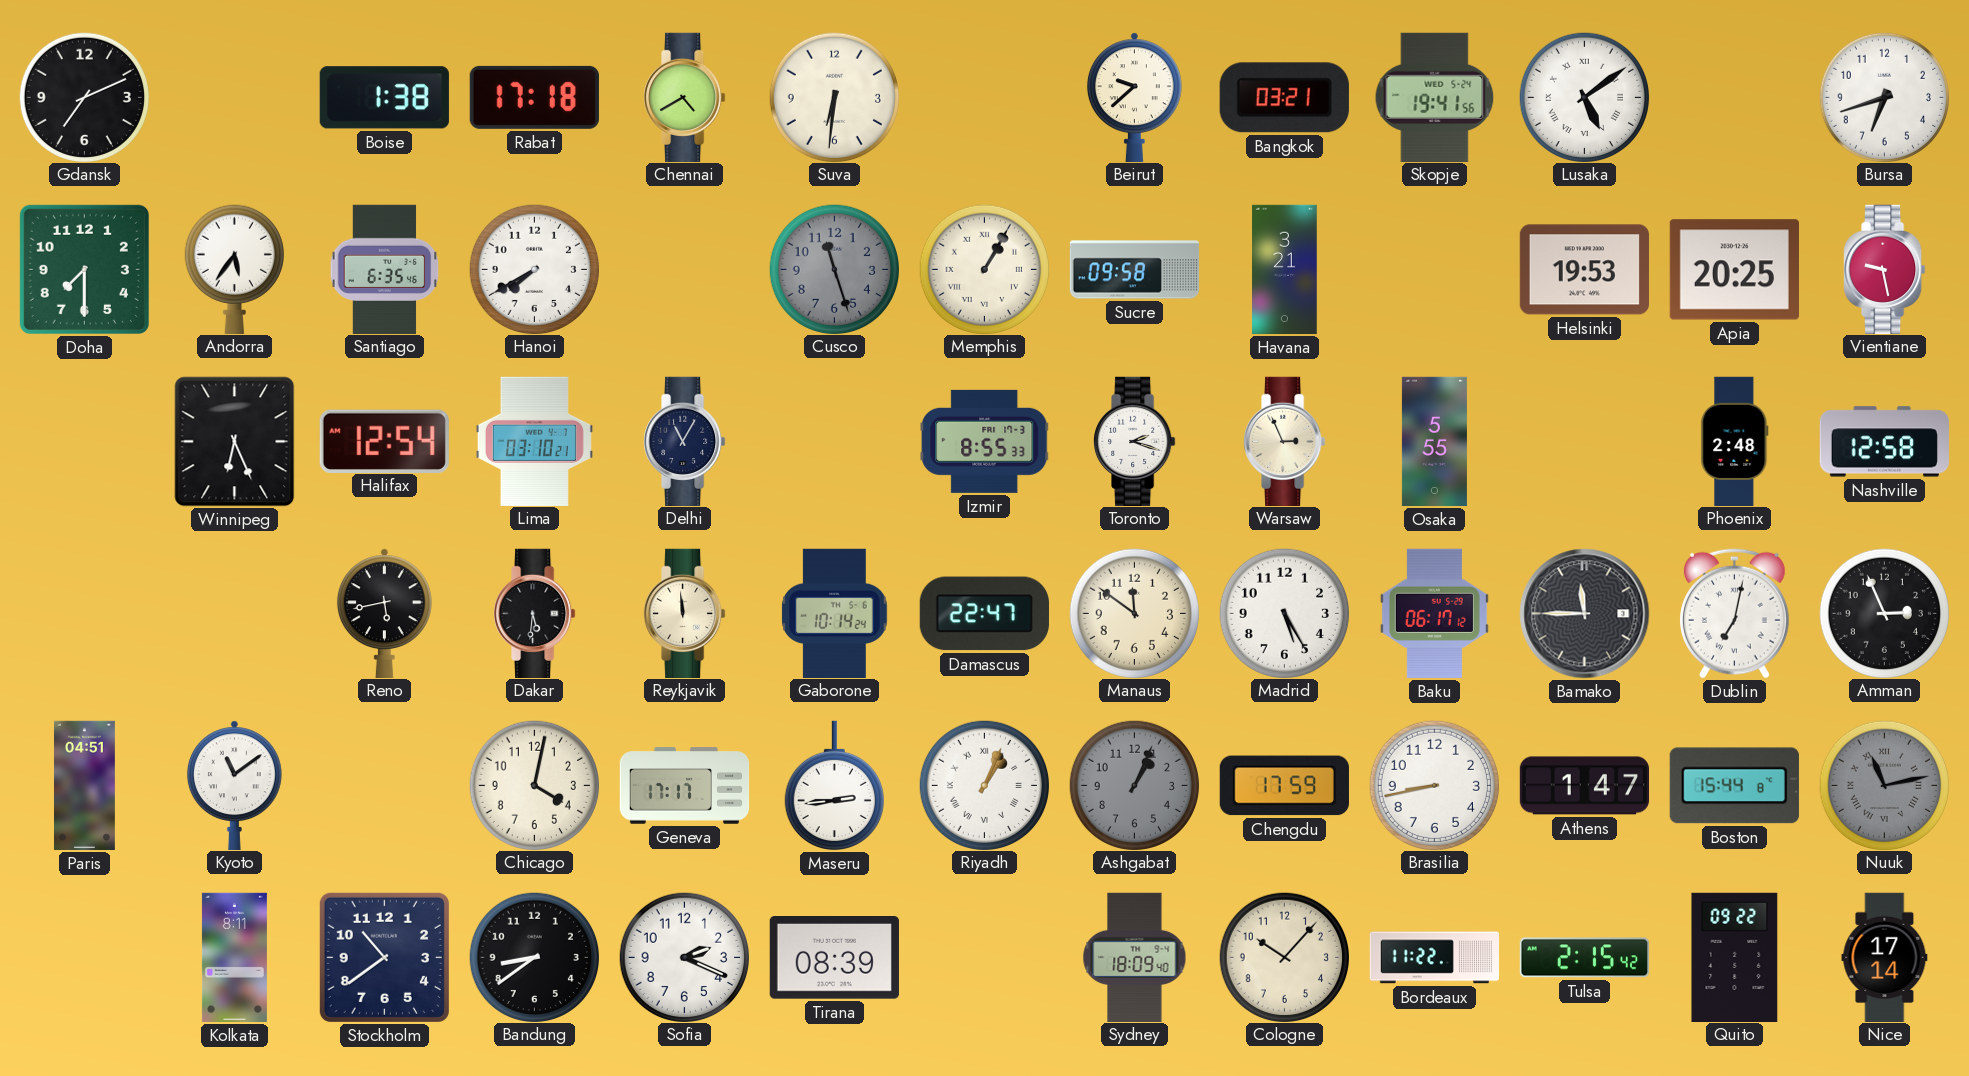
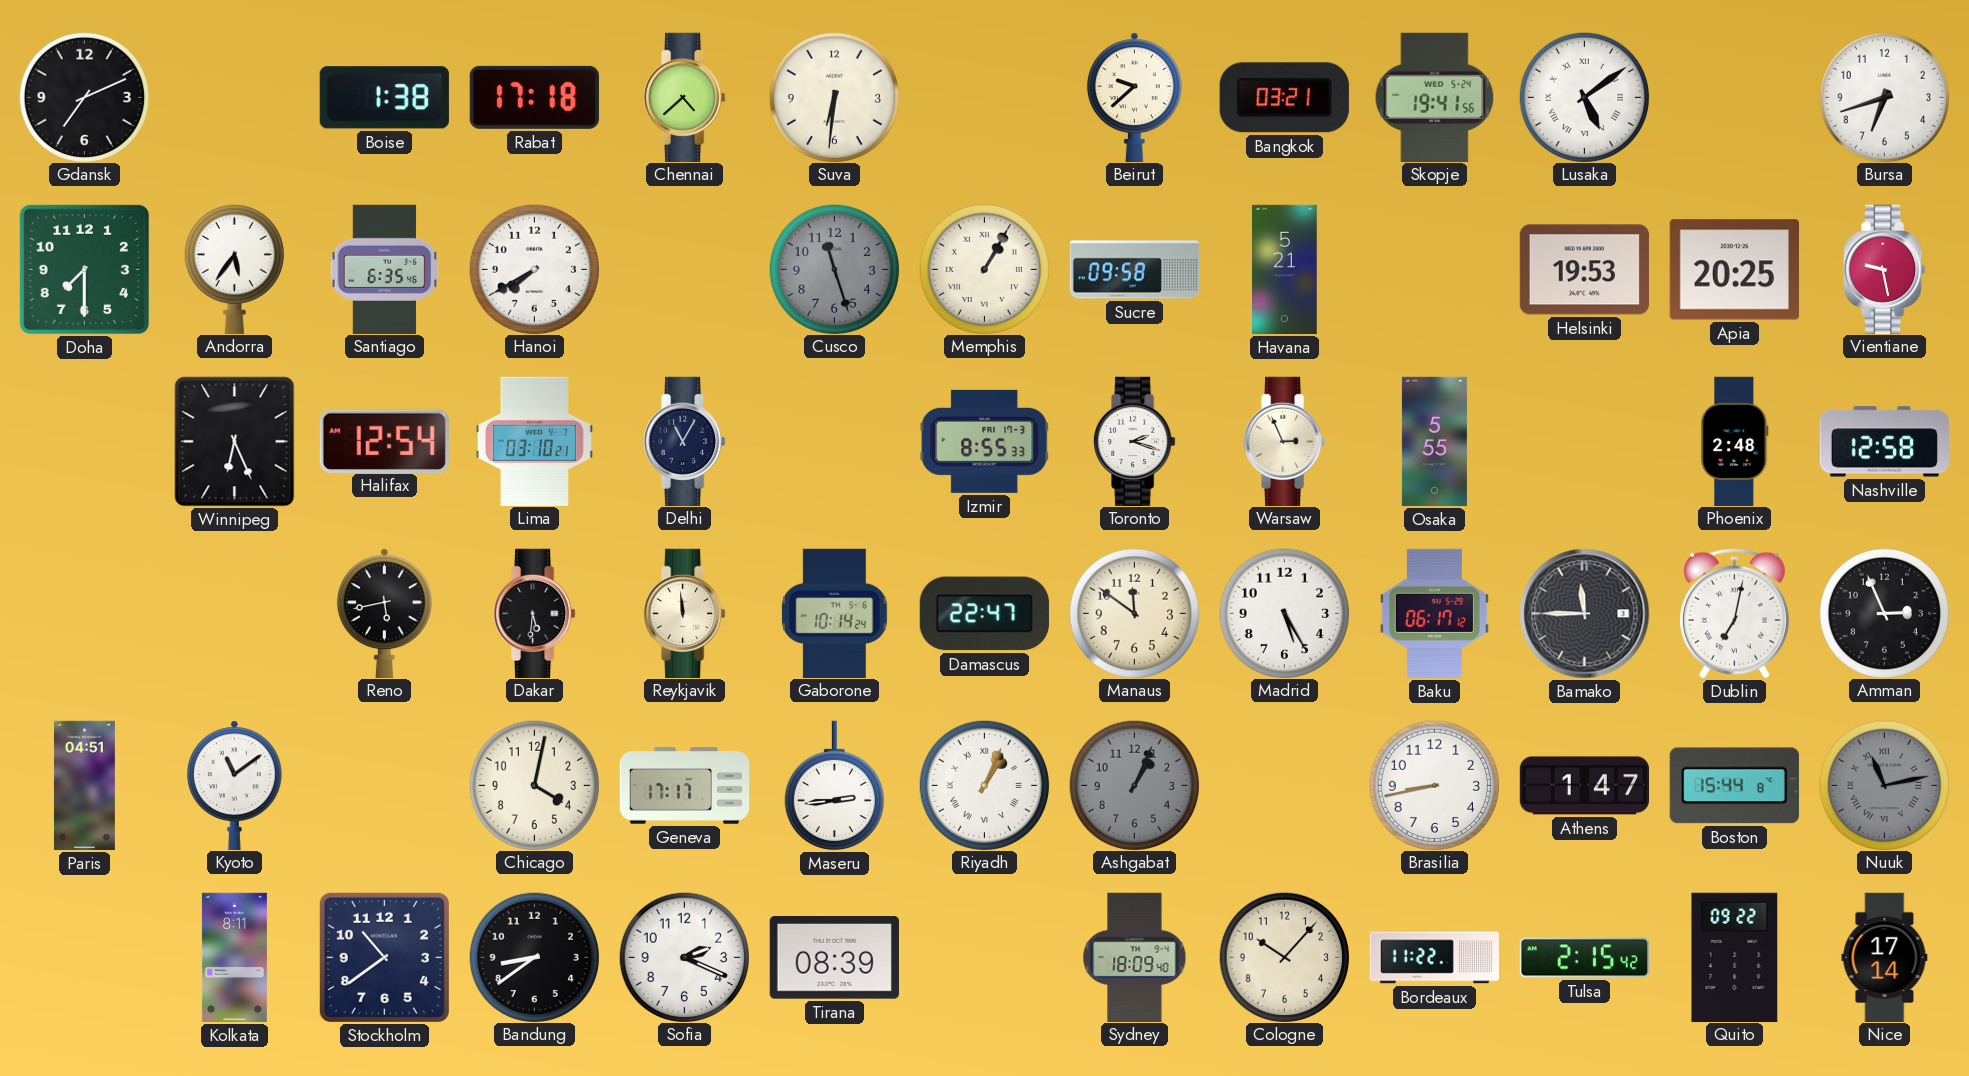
Chennai: 4:40 -> 4:38
Havana: 3:21 -> 5:21
Chengdu: 17:59 -> none
